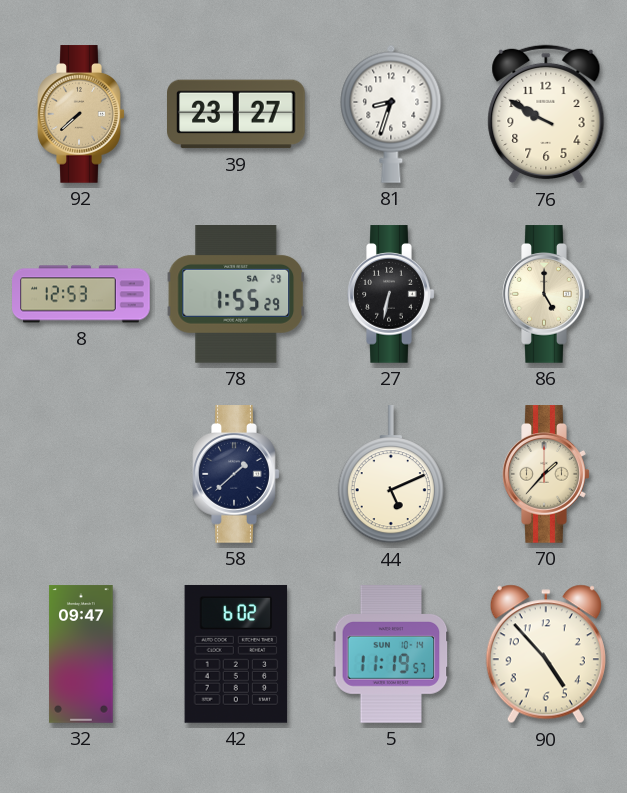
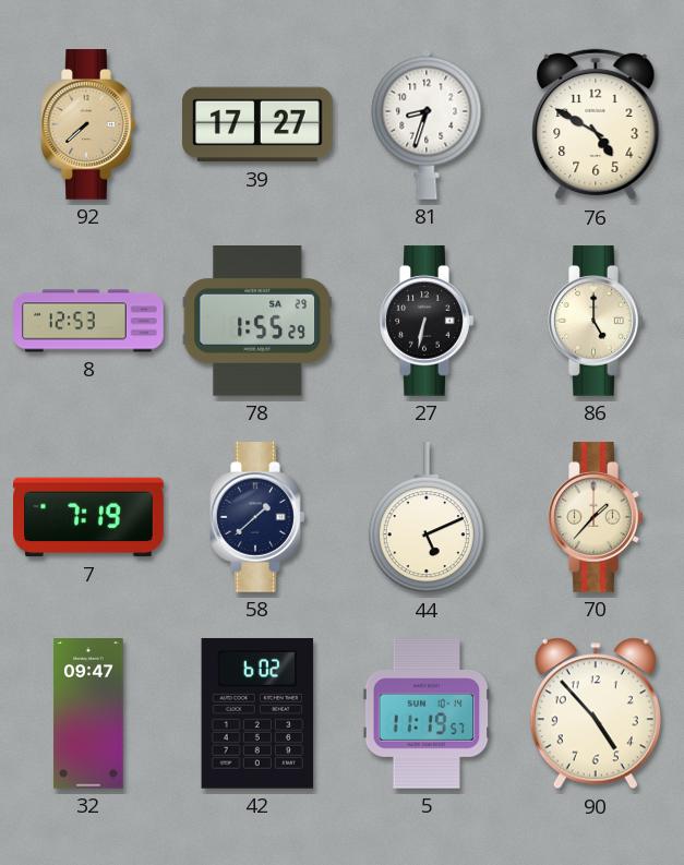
39: 23:27 -> 17:27
76: 9:50 -> 4:50
7: none -> 7:19
